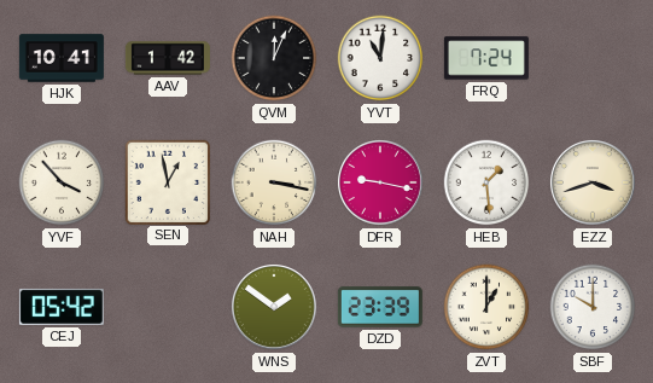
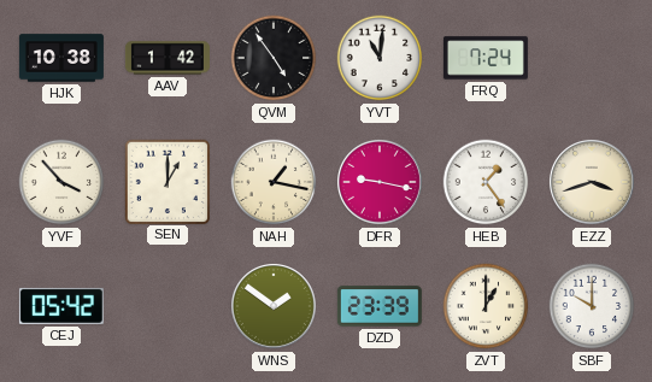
HJK: 10:41 -> 10:38
QVM: 12:04 -> 4:54
SEN: 12:58 -> 1:00
NAH: 3:17 -> 1:17
HEB: 1:29 -> 1:24
